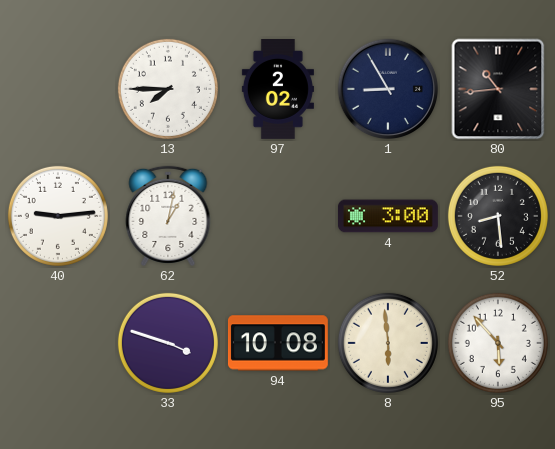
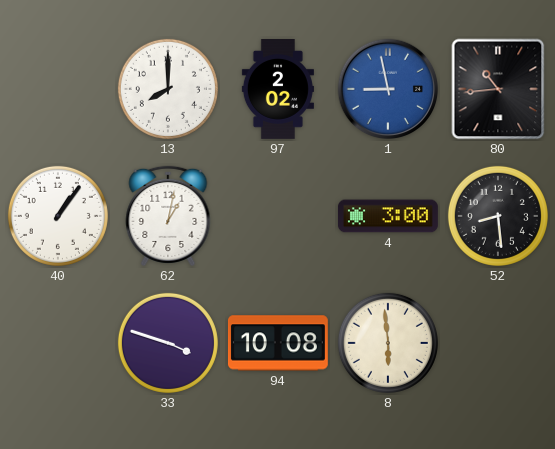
13: 7:45 -> 8:00
1: 8:55 -> 8:58
1 dial: navy -> blue
40: 9:14 -> 1:06
95: 5:53 -> none
